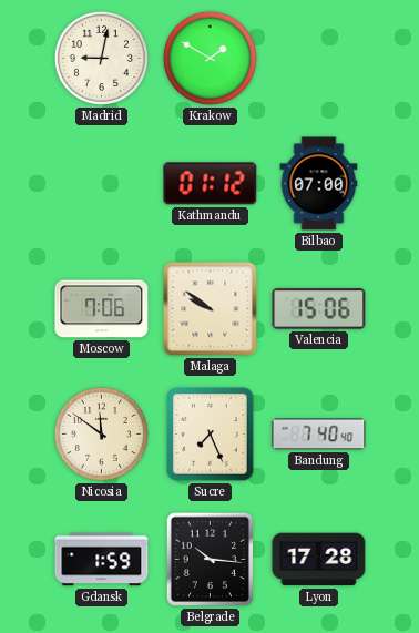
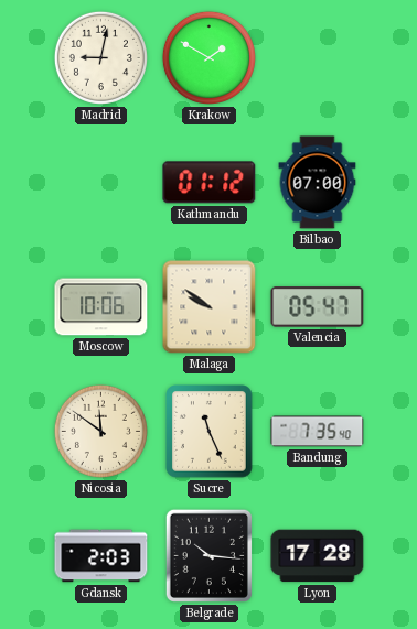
Moscow: 7:06 -> 10:06
Valencia: 15:06 -> 05:47
Sucre: 7:26 -> 11:26
Bandung: 7:40 -> 7:35
Gdansk: 1:59 -> 2:03
